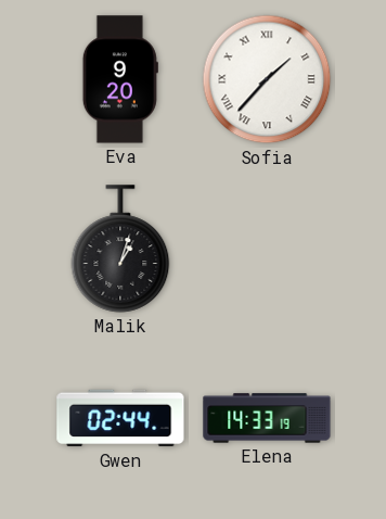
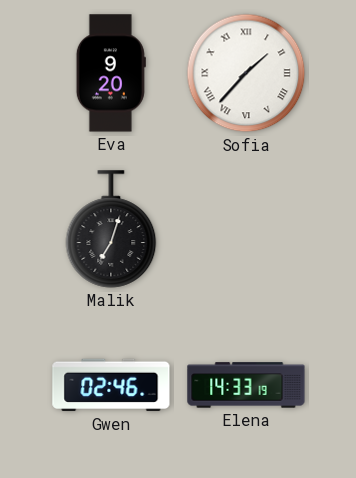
Malik: 1:03 -> 7:03
Gwen: 02:44 -> 02:46
